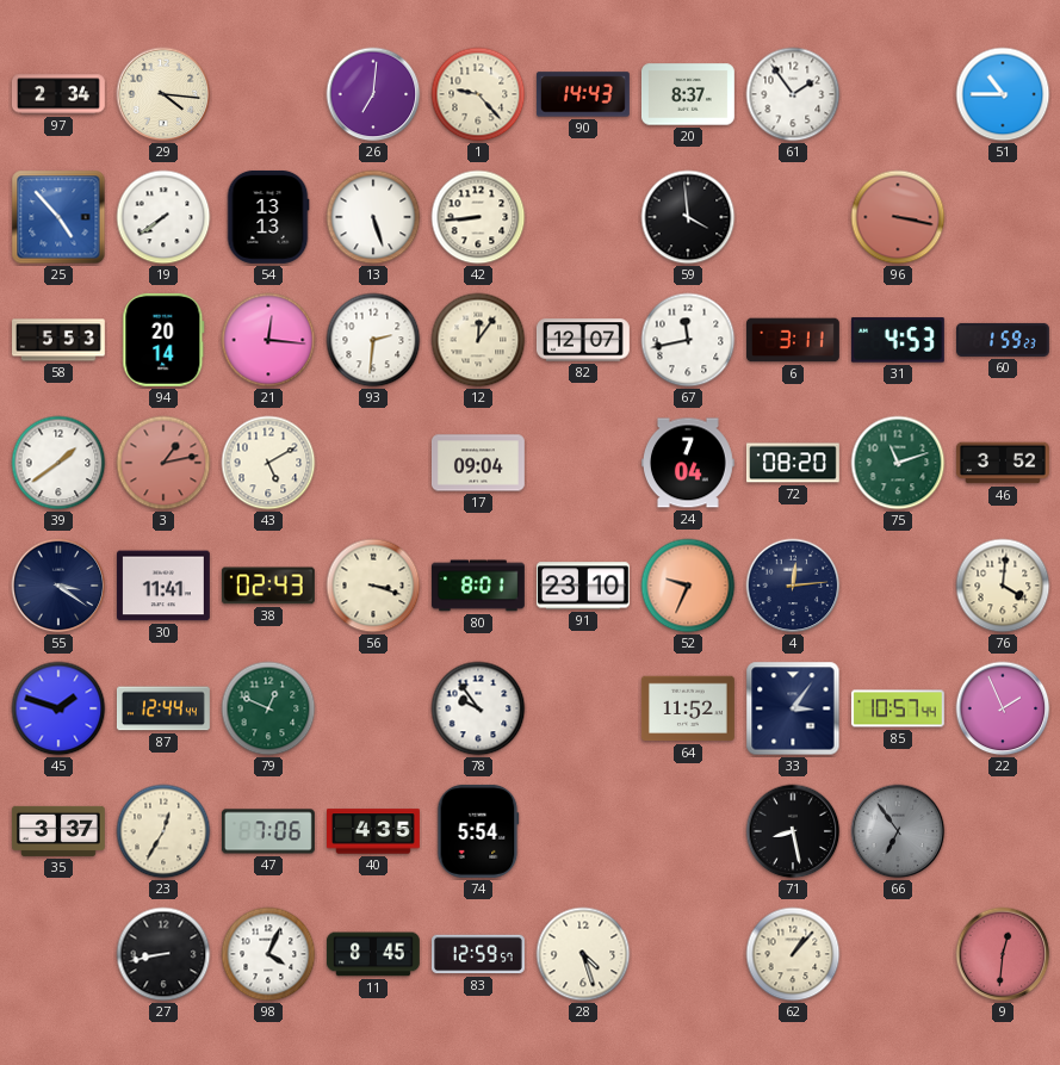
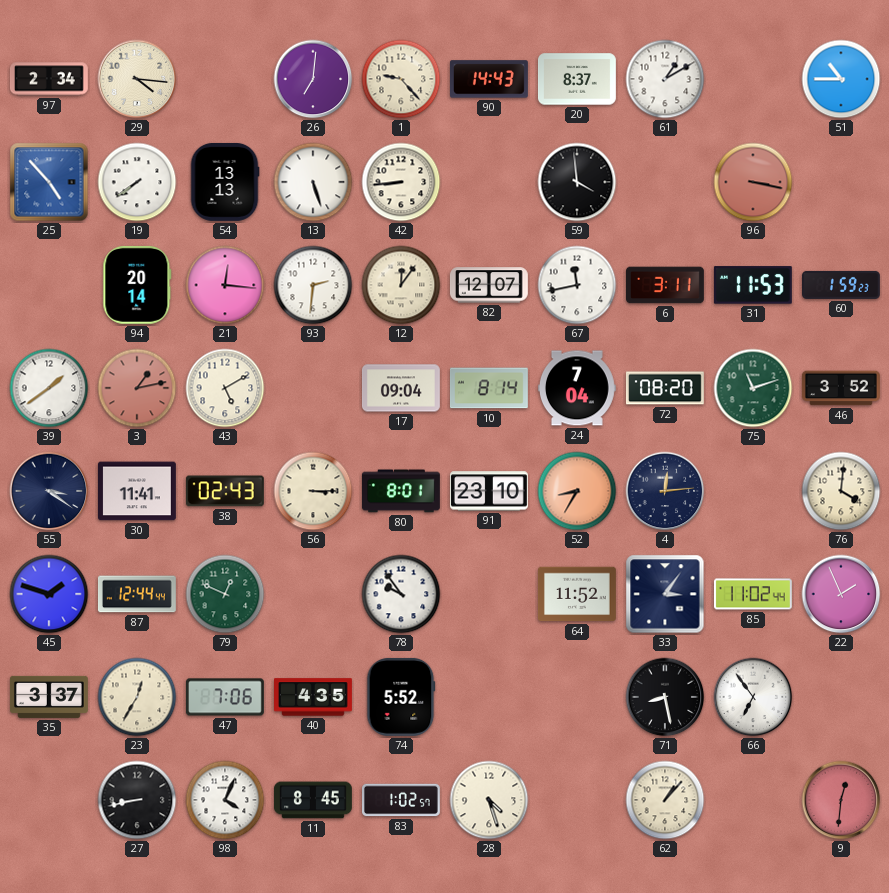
61: 1:54 -> 1:10
58: 5:53 -> none
31: 4:53 -> 11:53
10: none -> 8:14
56: 3:18 -> 3:15
52: 9:34 -> 8:35
85: 10:57 -> 11:02
74: 5:54 -> 5:52
66 dial: grey -> white
83: 12:59 -> 1:02
